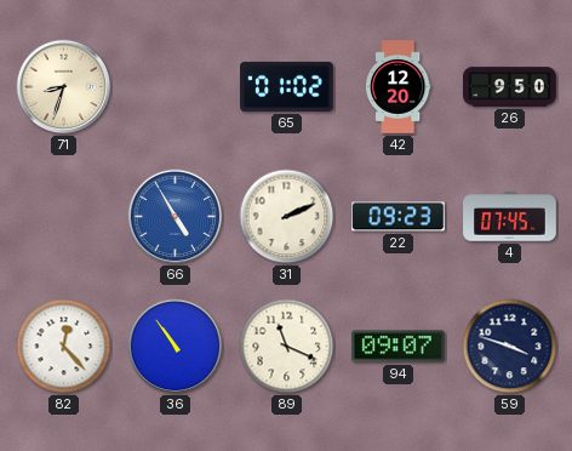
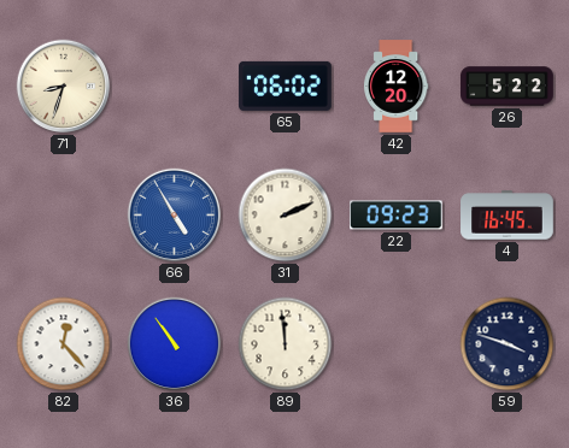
65: 01:02 -> 06:02
26: 9:50 -> 5:22
4: 07:45 -> 16:45
89: 11:19 -> 11:59
94: 09:07 -> none
